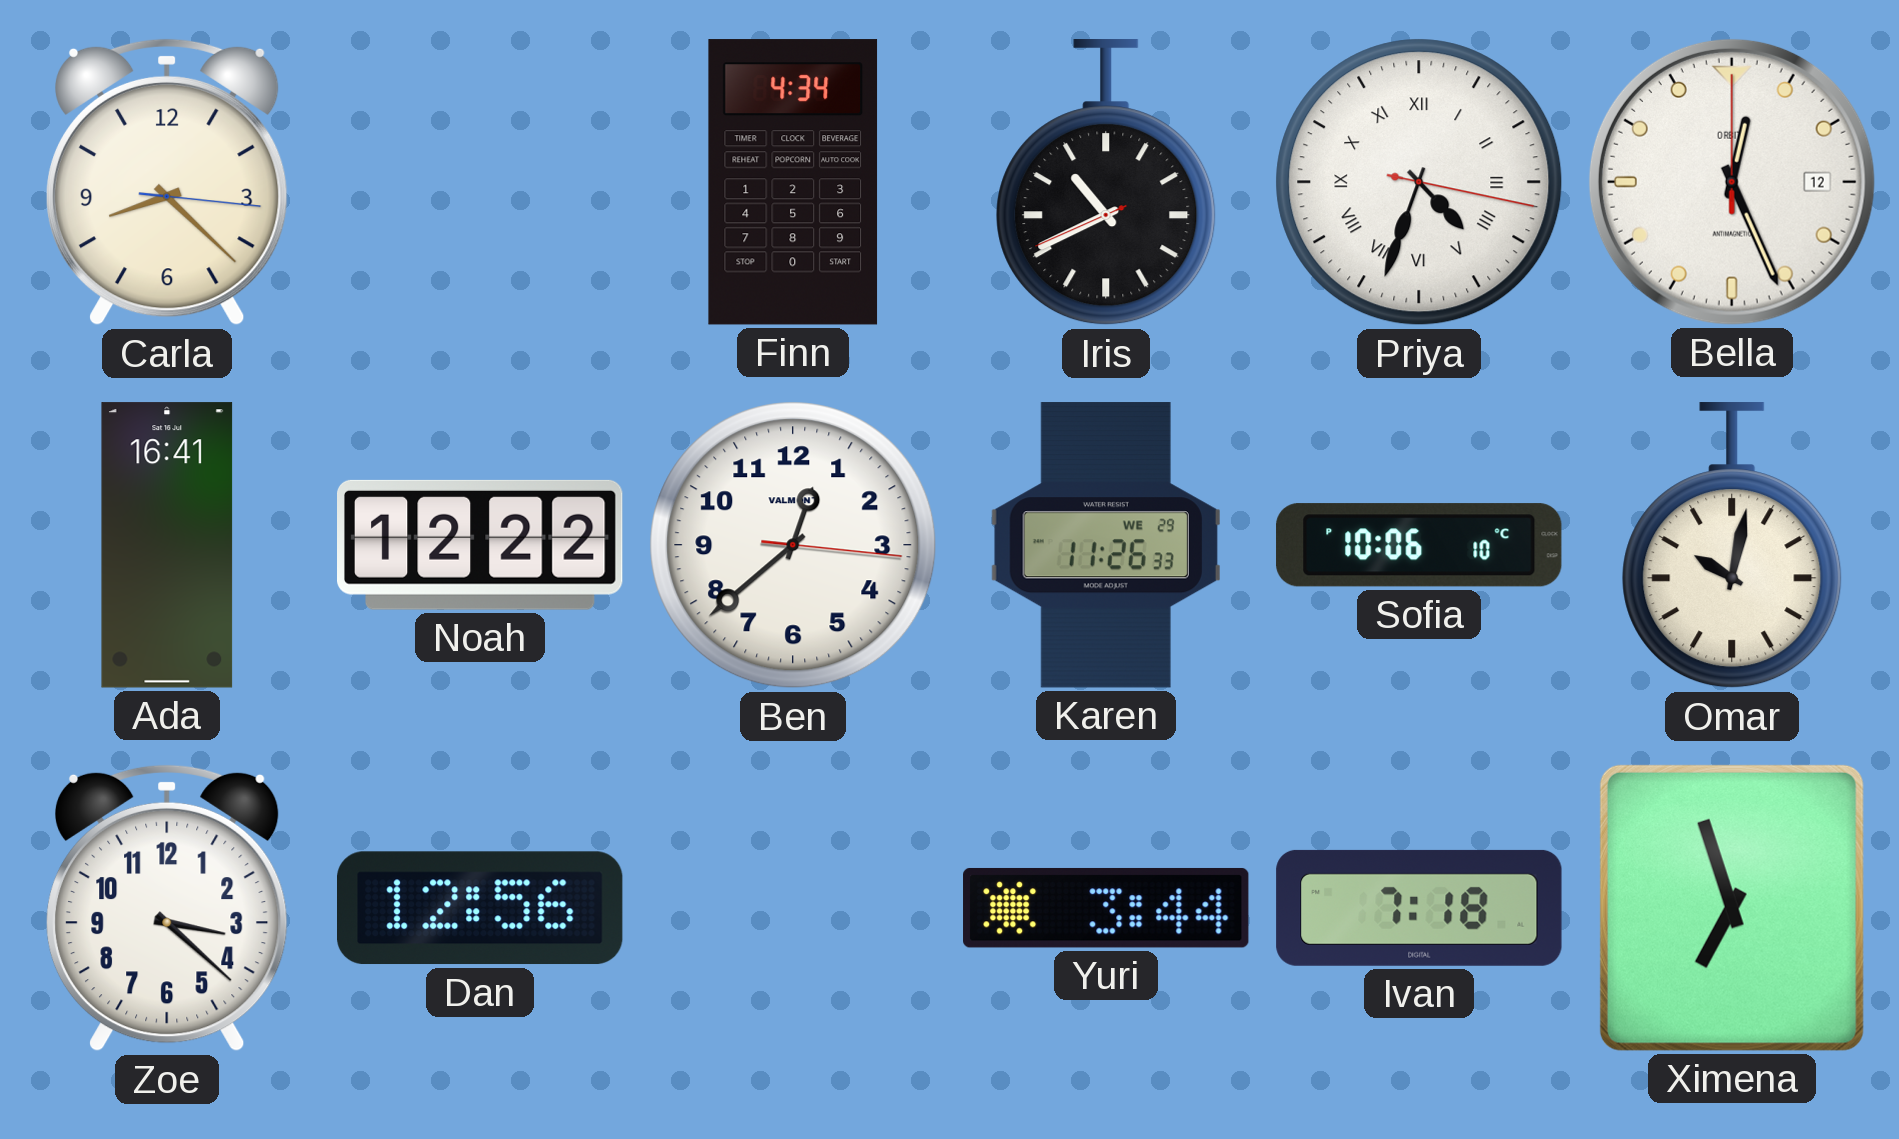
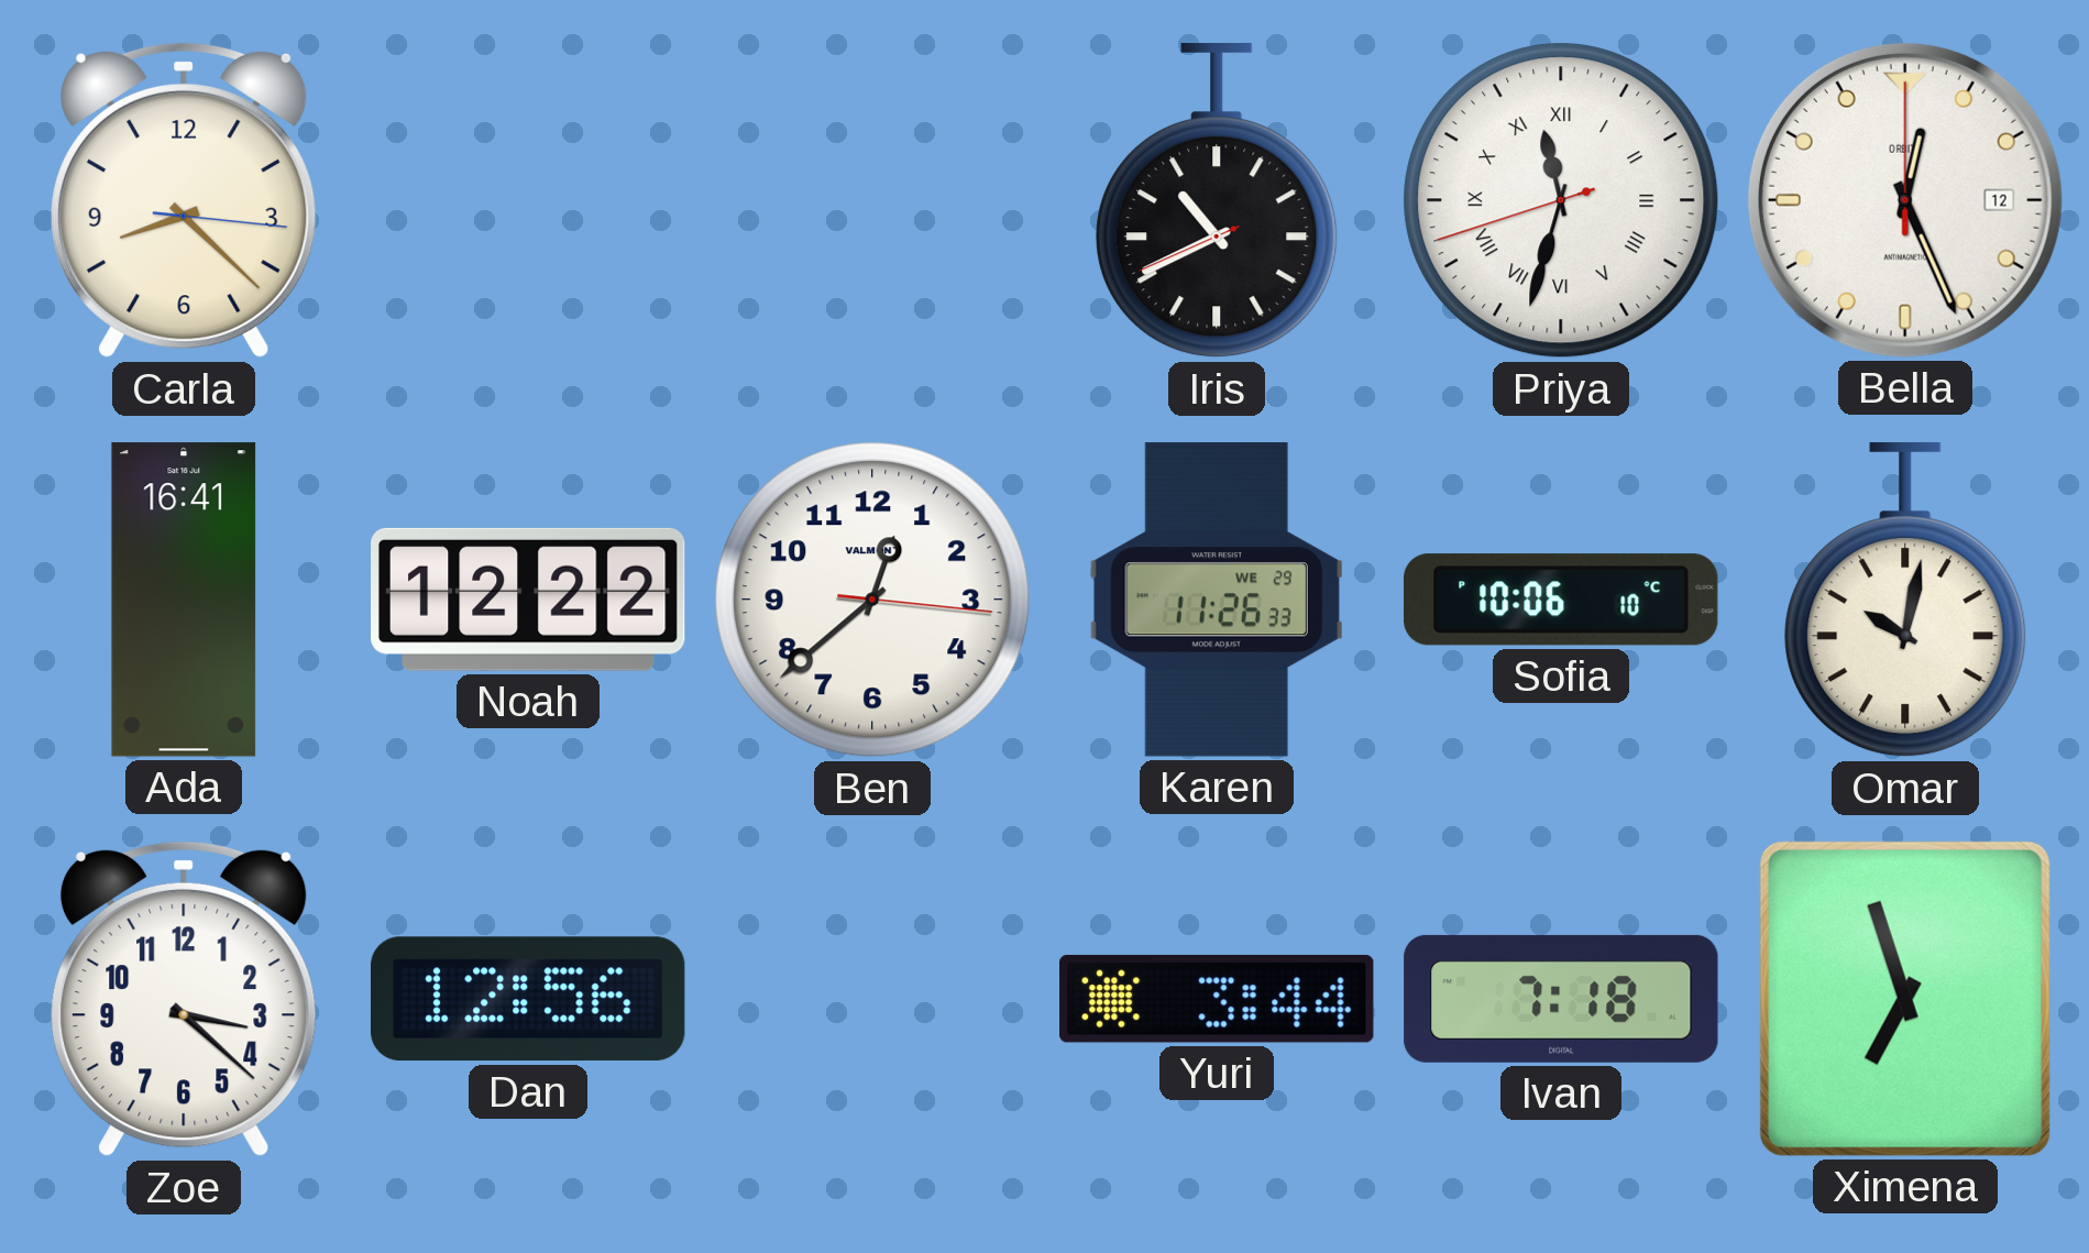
Finn: 4:34 -> none
Priya: 4:33 -> 11:32
